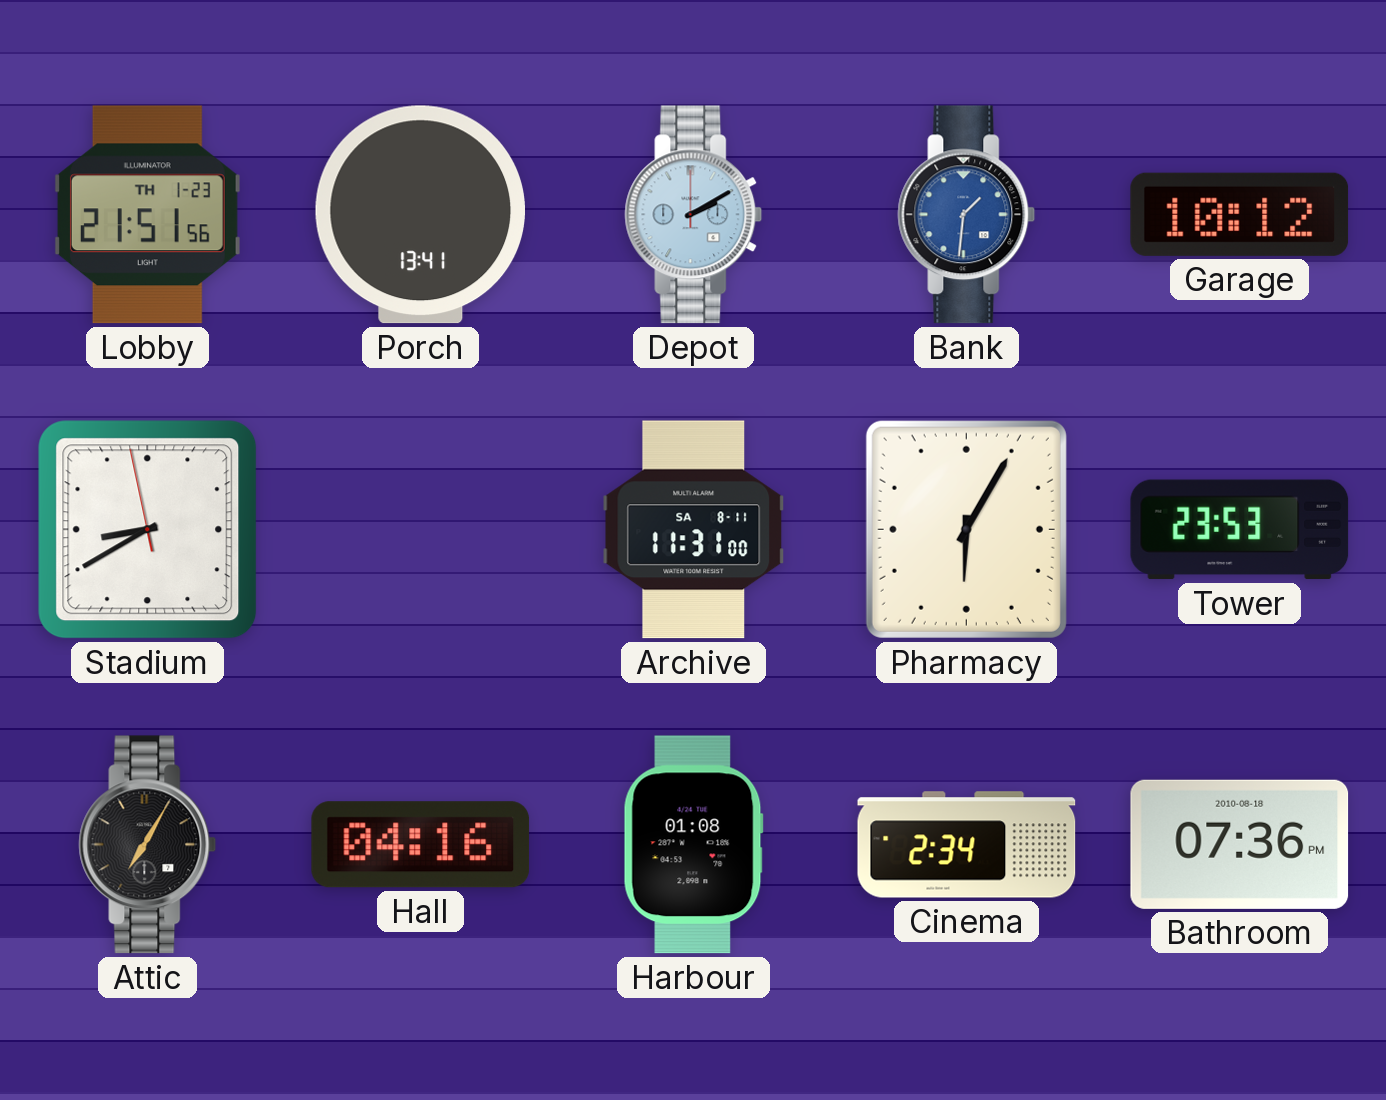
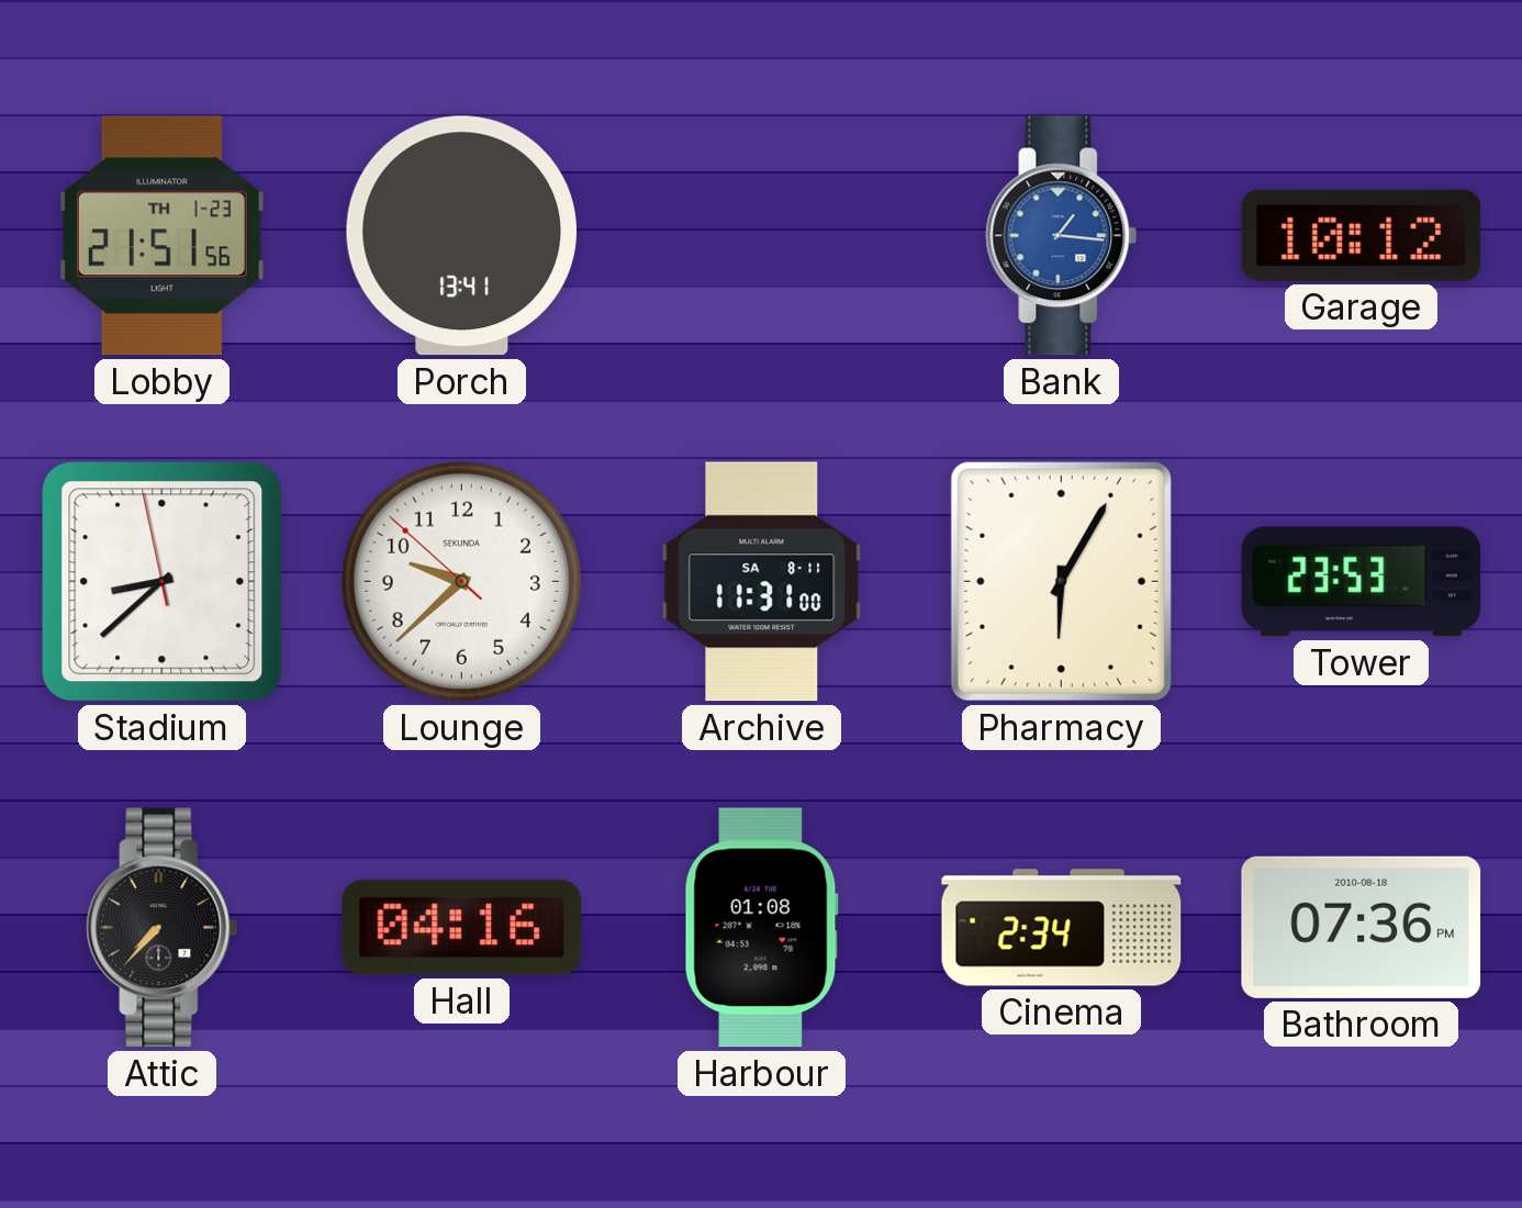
Depot: 2:10 -> none
Bank: 1:31 -> 1:16
Stadium: 8:39 -> 8:37
Lounge: none -> 9:37
Attic: 7:05 -> 7:37
